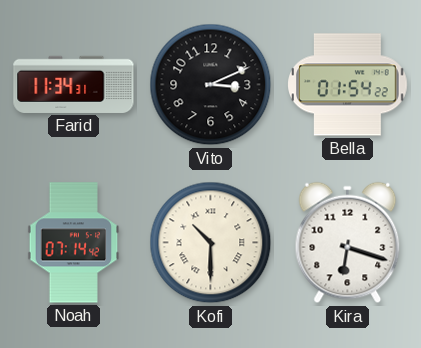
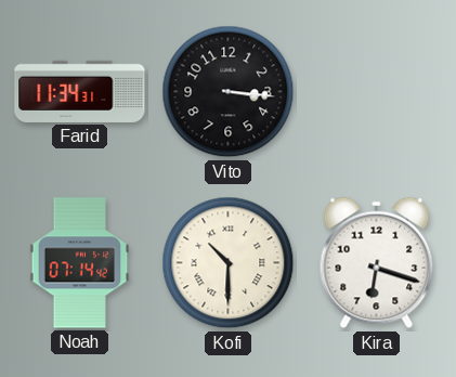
Vito: 3:11 -> 3:16
Bella: 01:54 -> none
